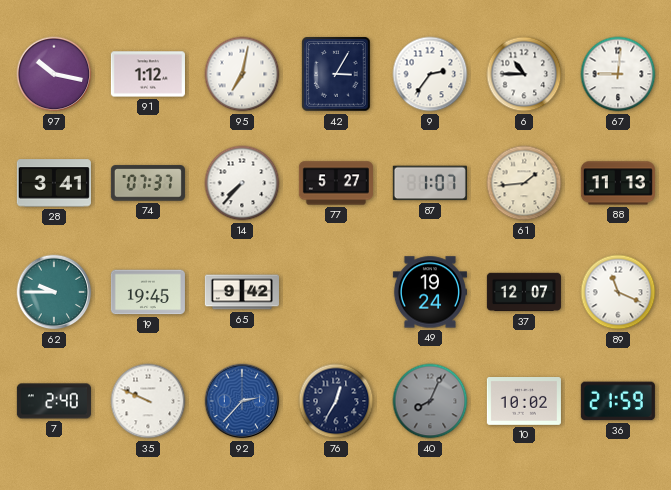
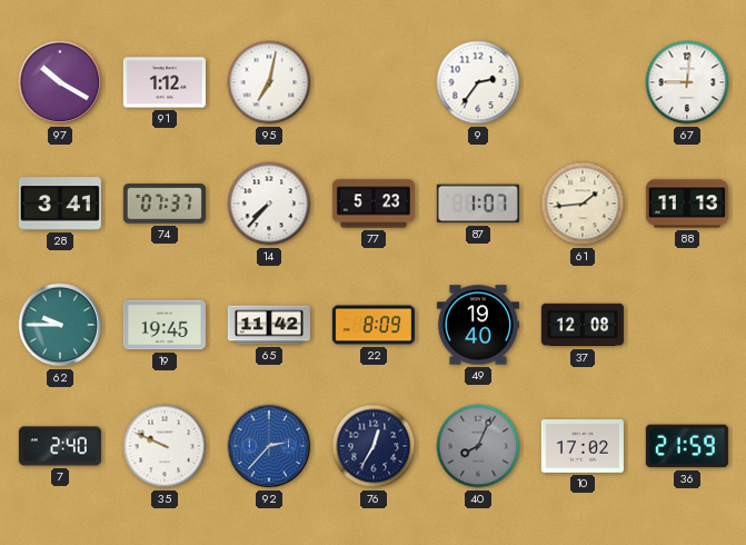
97: 10:17 -> 10:20
42: 3:05 -> none
6: 10:45 -> none
77: 5:27 -> 5:23
65: 9:42 -> 11:42
22: none -> 8:09
49: 19:24 -> 19:40
37: 12:07 -> 12:08
89: 11:19 -> none
10: 10:02 -> 17:02
